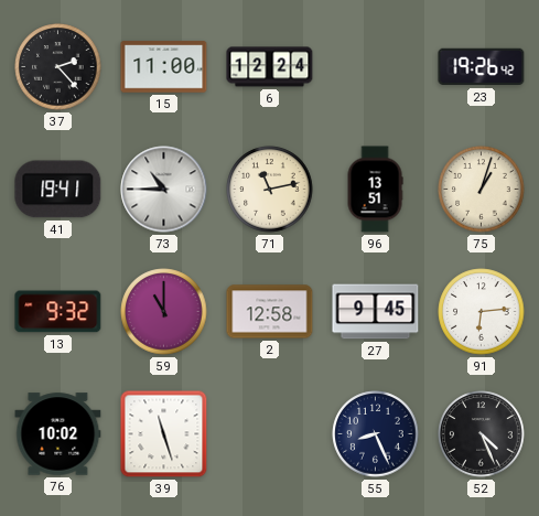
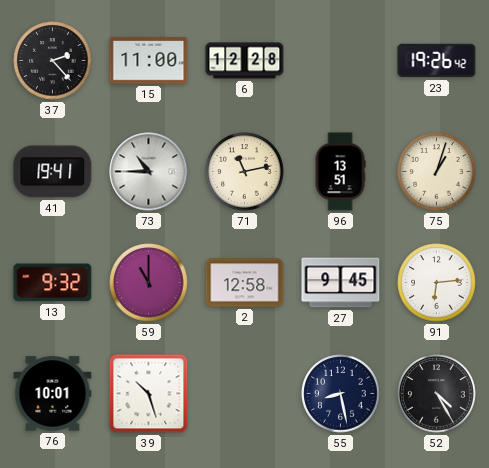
6: 12:24 -> 12:28
76: 10:02 -> 10:01
39: 11:27 -> 10:27
55: 8:26 -> 8:28
52: 4:26 -> 4:25
